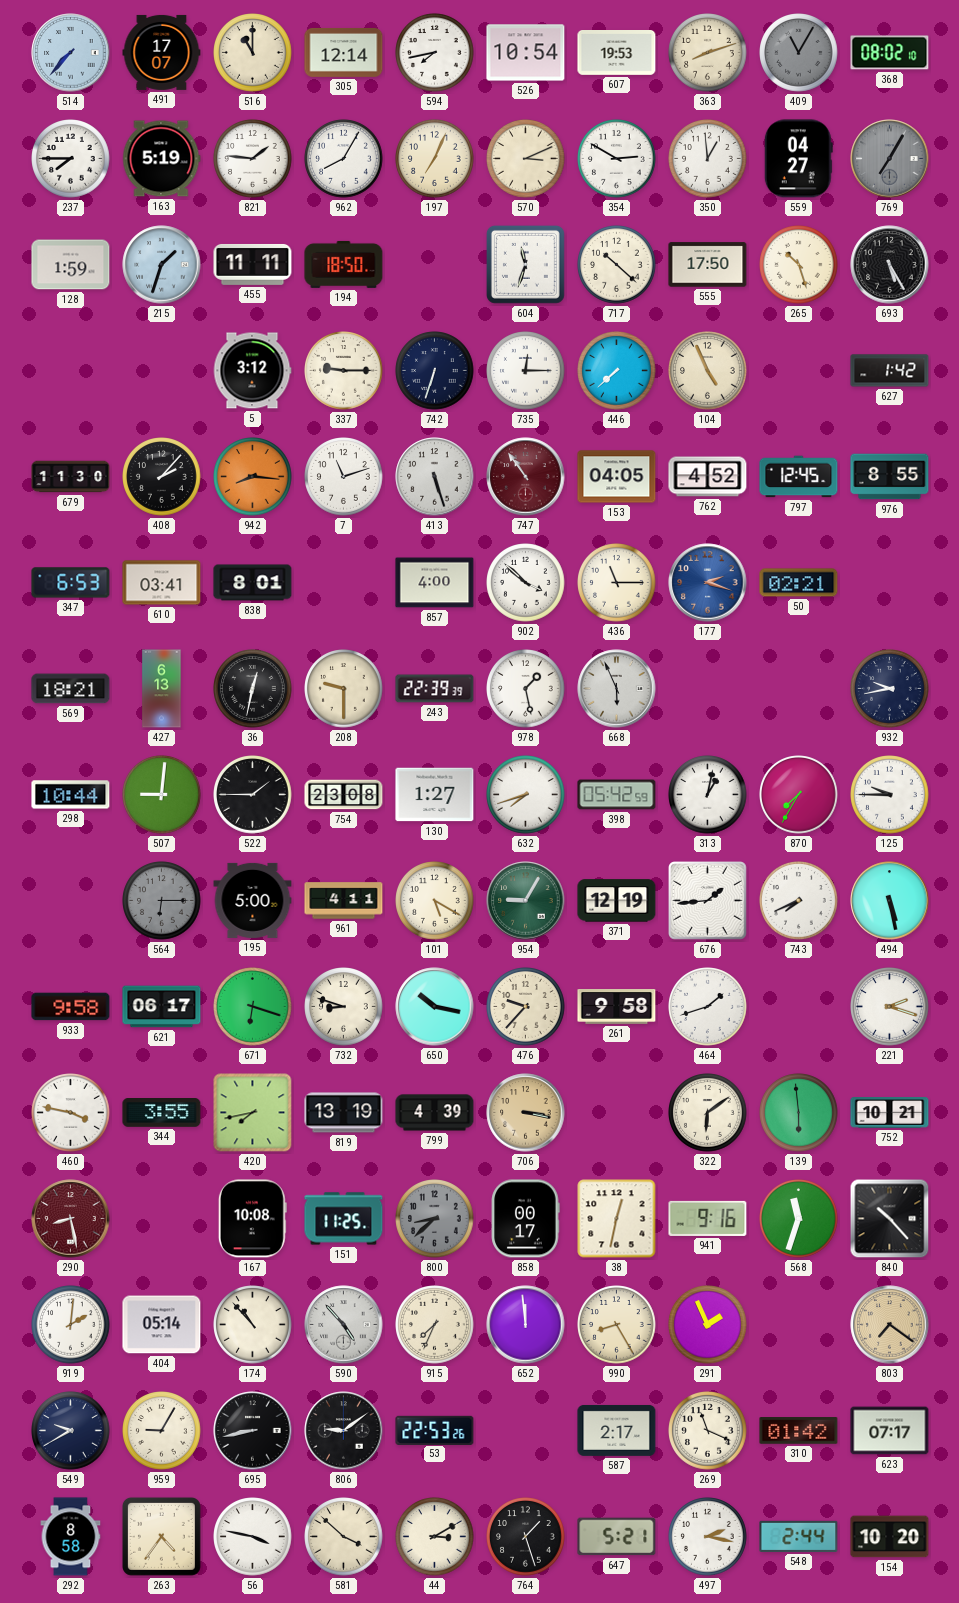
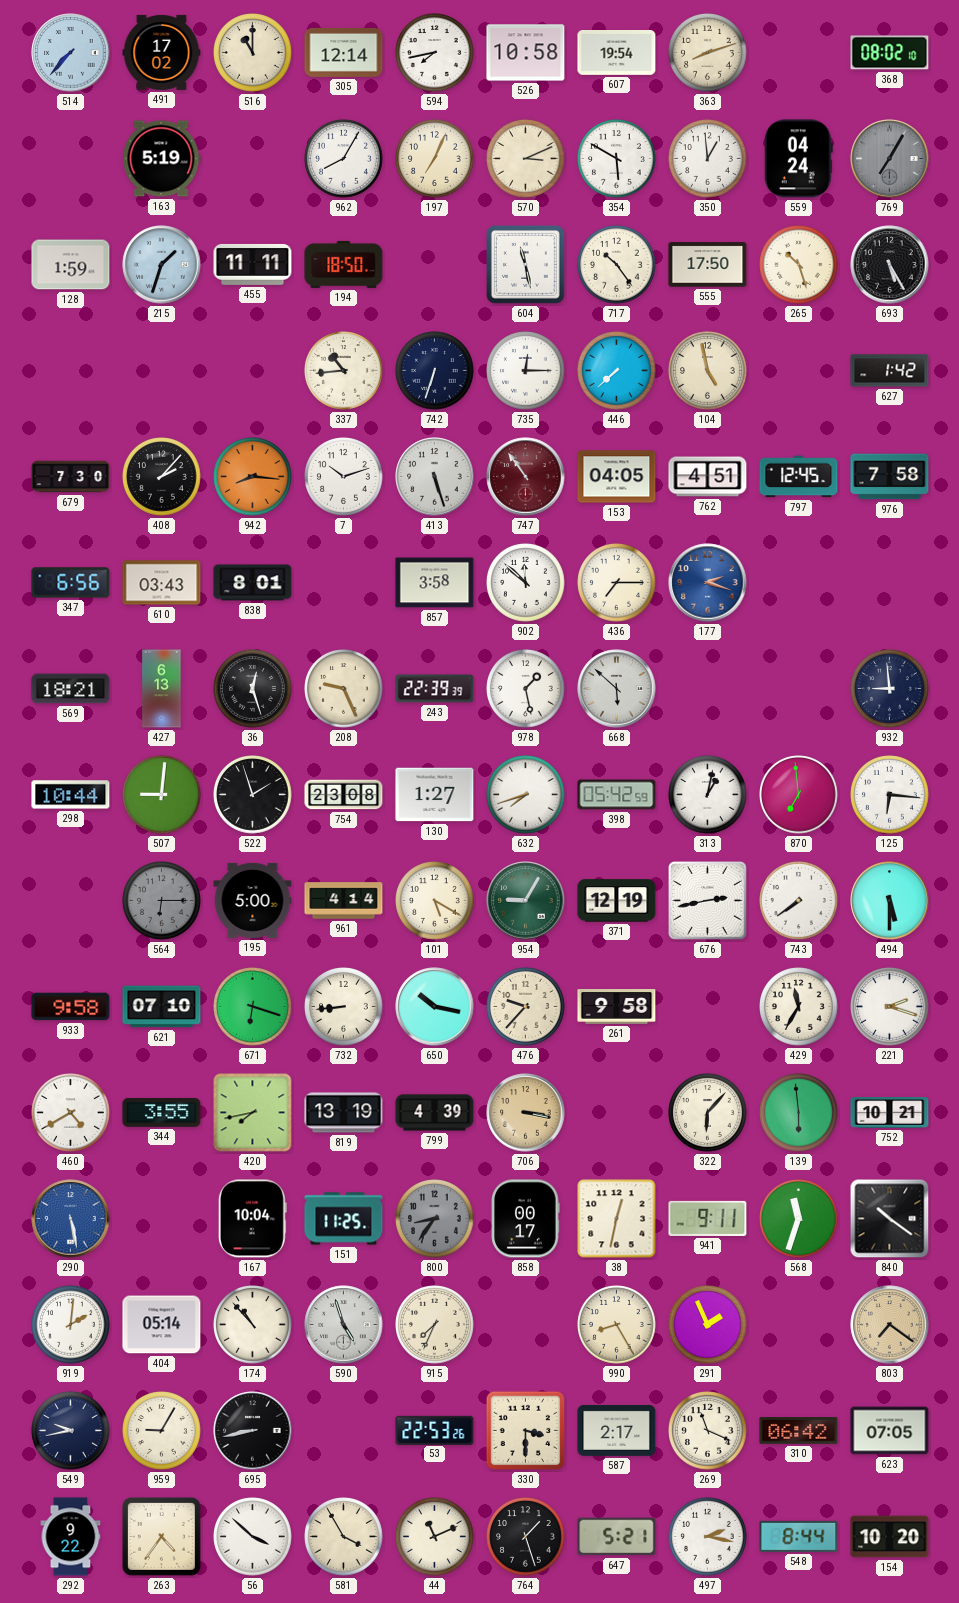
491: 17:07 -> 17:02
526: 10:54 -> 10:58
607: 19:53 -> 19:54
409: 11:05 -> none
237: 7:45 -> none
821: 1:46 -> none
354: 2:50 -> 5:50
559: 04:27 -> 04:24
604: 11:33 -> 11:28
717: 10:22 -> 10:24
5: 3:12 -> none
337: 9:15 -> 10:44
104: 4:56 -> 4:58
679: 11:30 -> 7:30
7: 11:12 -> 10:12
762: 4:52 -> 4:51
976: 8:55 -> 7:58
347: 6:53 -> 6:56
610: 03:41 -> 03:43
857: 4:00 -> 3:58
902: 3:52 -> 11:52
436: 11:15 -> 7:15
50: 02:21 -> none
36: 12:32 -> 12:27
208: 9:30 -> 9:26
668: 5:56 -> 5:52
932: 9:43 -> 8:59
522: 1:45 -> 1:57
870: 7:35 -> 6:59
125: 9:45 -> 6:16
961: 4:11 -> 4:14
676: 1:44 -> 2:43
743: 7:41 -> 7:39
494: 5:28 -> 5:30
621: 06:17 -> 07:10
732: 8:48 -> 8:44
464: 1:42 -> none
429: none -> 11:35
460: 3:47 -> 4:40
322: 6:09 -> 6:07
290: 8:28 -> 5:28
290 dial: burgundy -> blue
167: 10:08 -> 10:04
800: 8:38 -> 8:36
941: 9:16 -> 9:11
840: 10:23 -> 10:21
590: 4:53 -> 4:57
652: 11:59 -> none
549: 9:40 -> 9:43
806: 9:09 -> none
330: none -> 3:30
310: 01:42 -> 06:42
623: 07:17 -> 07:05
292: 8:58 -> 9:22
56: 3:47 -> 3:52
581: 3:52 -> 3:55
44: 3:10 -> 11:11
548: 2:44 -> 8:44
